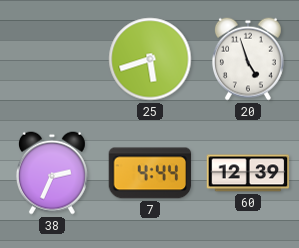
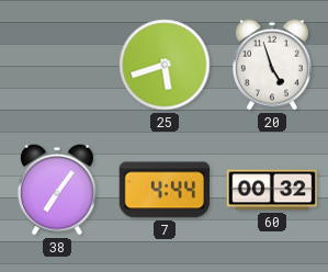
38: 2:34 -> 7:06
60: 12:39 -> 00:32
